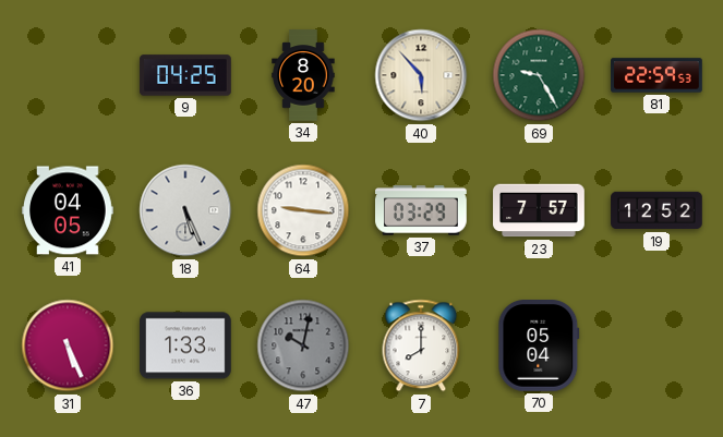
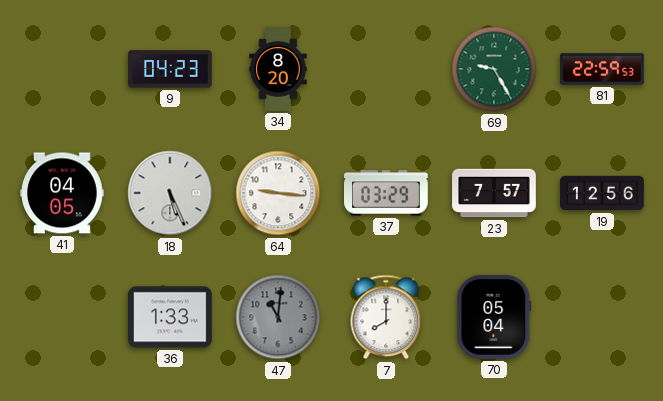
9: 04:25 -> 04:23
40: 5:53 -> none
19: 12:52 -> 12:56
31: 5:26 -> none
47: 10:02 -> 11:01
